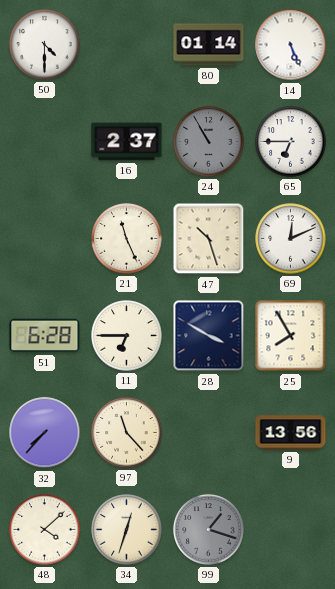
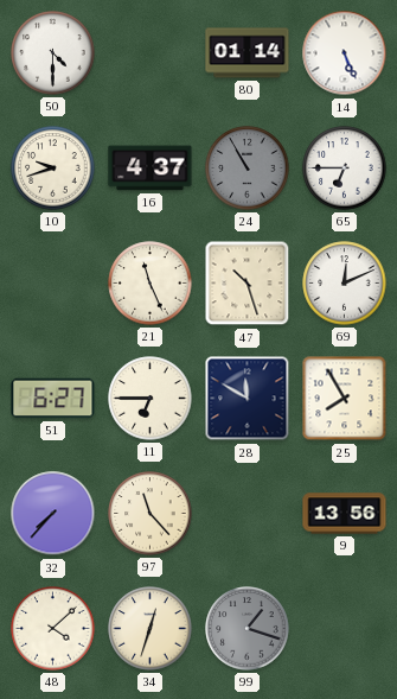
10: none -> 9:42
16: 2:37 -> 4:37
51: 6:28 -> 6:27
28: 3:50 -> 11:50
